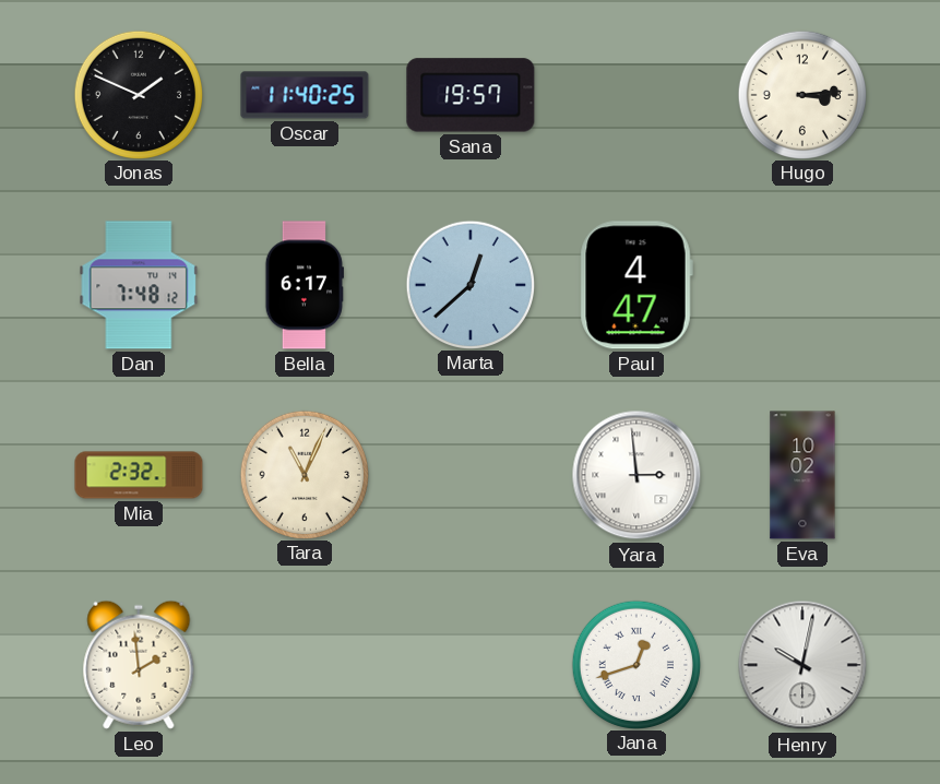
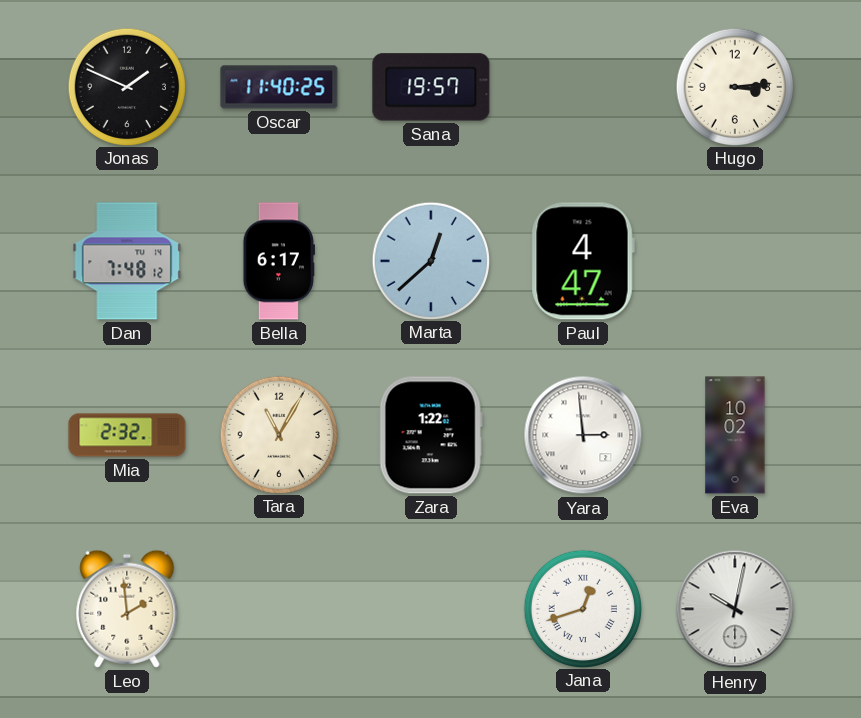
Tara: 11:04 -> 11:05
Zara: none -> 1:22
